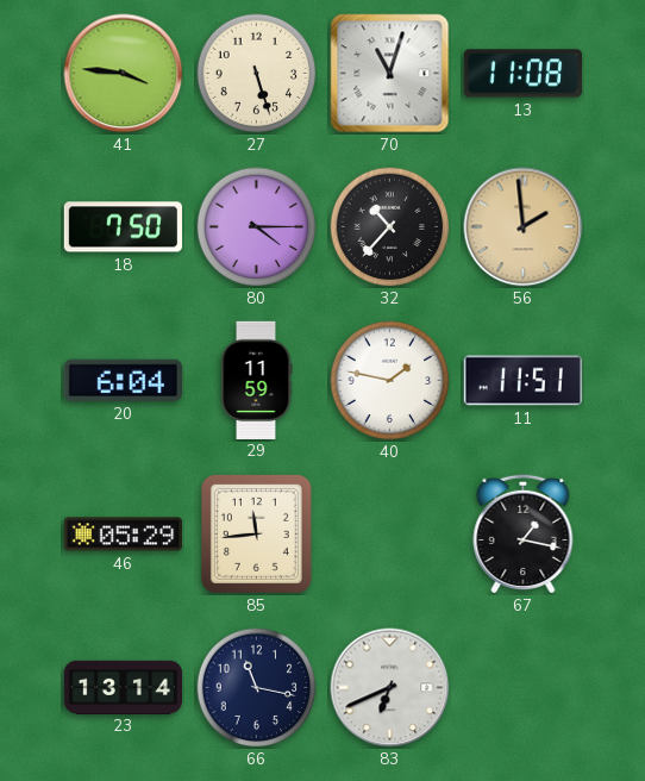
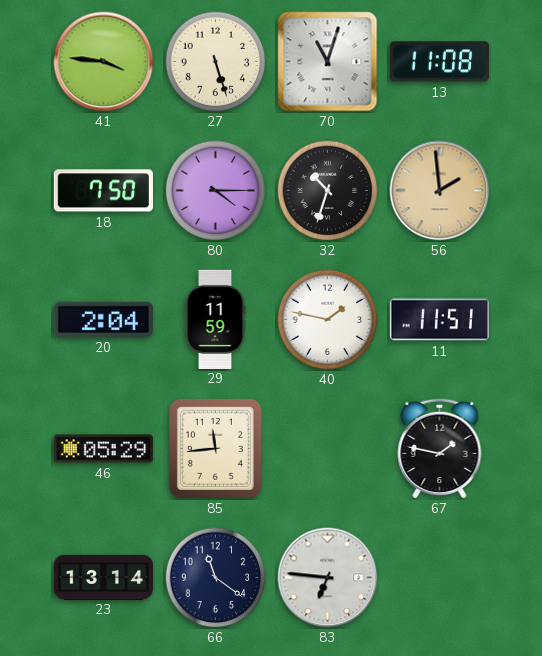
32: 10:37 -> 10:33
20: 6:04 -> 2:04
67: 1:17 -> 1:47
66: 11:17 -> 11:21
83: 6:41 -> 6:46
